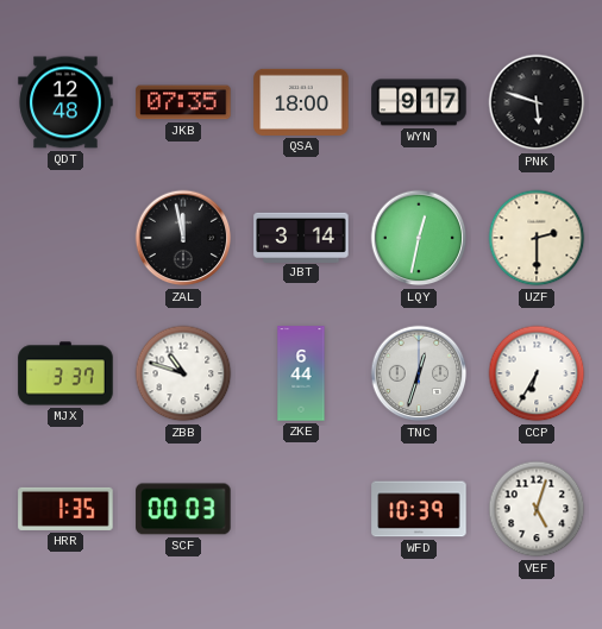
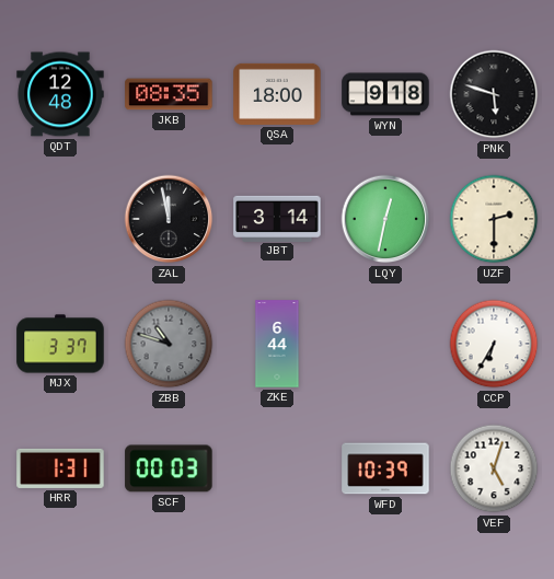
JKB: 07:35 -> 08:35
WYN: 9:17 -> 9:18
ZBB dial: white -> grey
TNC: 12:33 -> none
HRR: 1:35 -> 1:31
